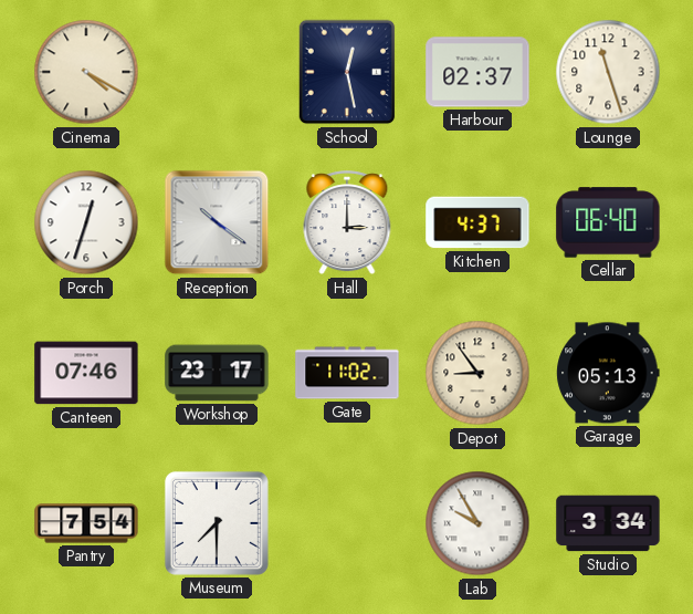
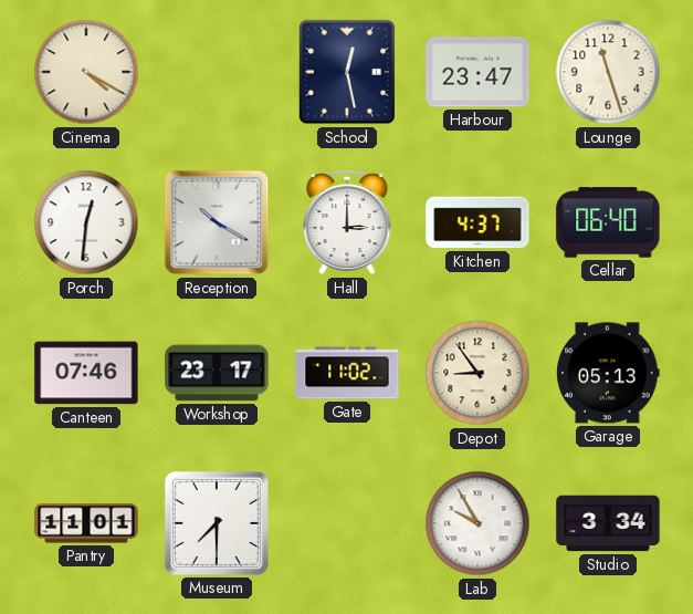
Harbour: 02:37 -> 23:47
Porch: 12:33 -> 12:31
Reception: 10:21 -> 10:20
Pantry: 7:54 -> 11:01
